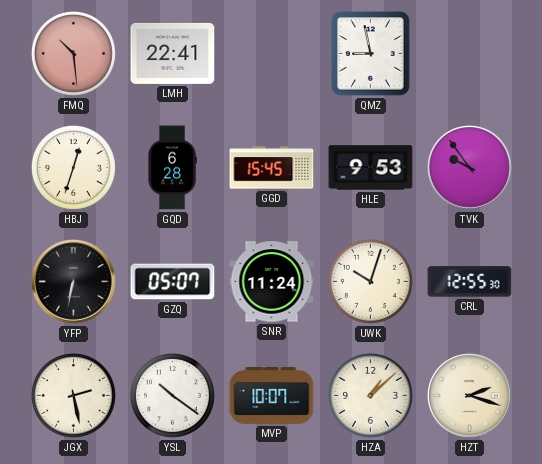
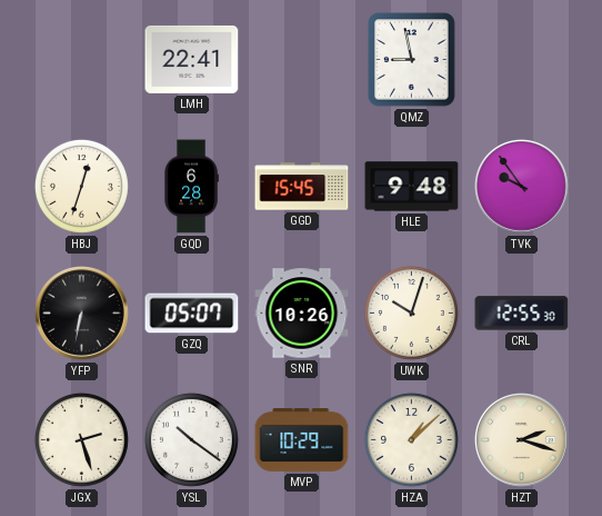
FMQ: 10:29 -> none
HLE: 9:53 -> 9:48
SNR: 11:24 -> 10:26
JGX: 2:28 -> 2:27
MVP: 10:07 -> 10:29
